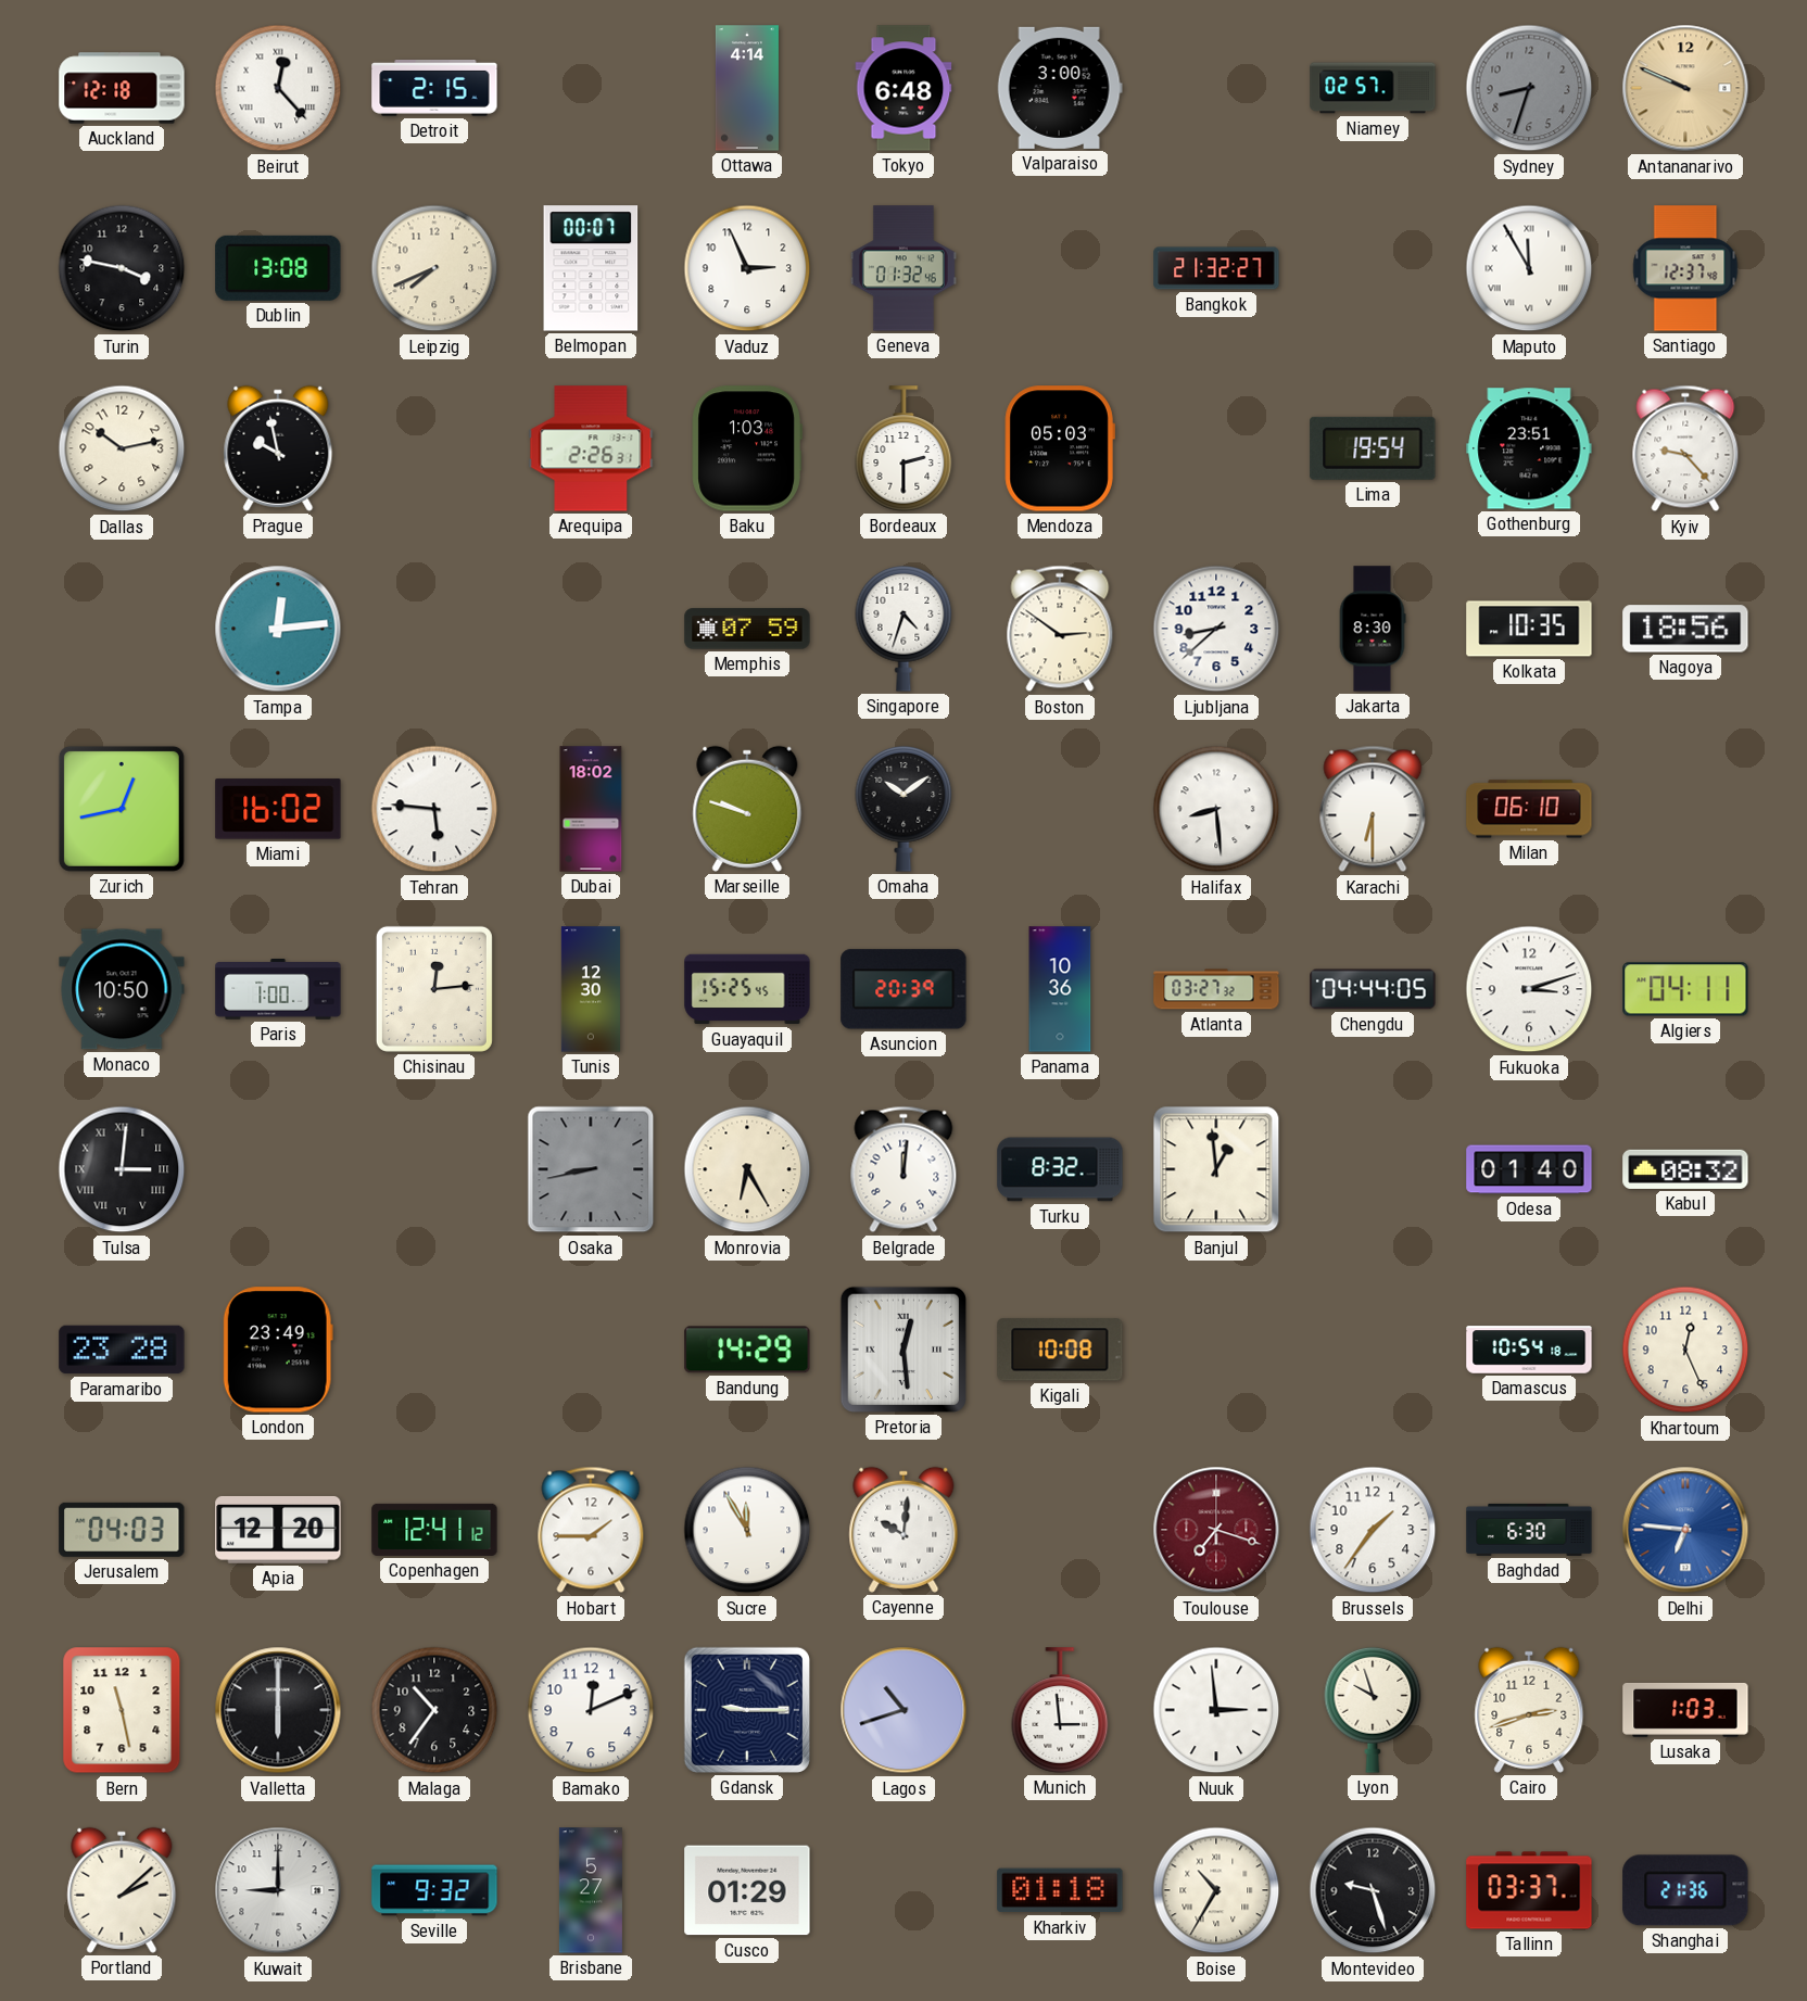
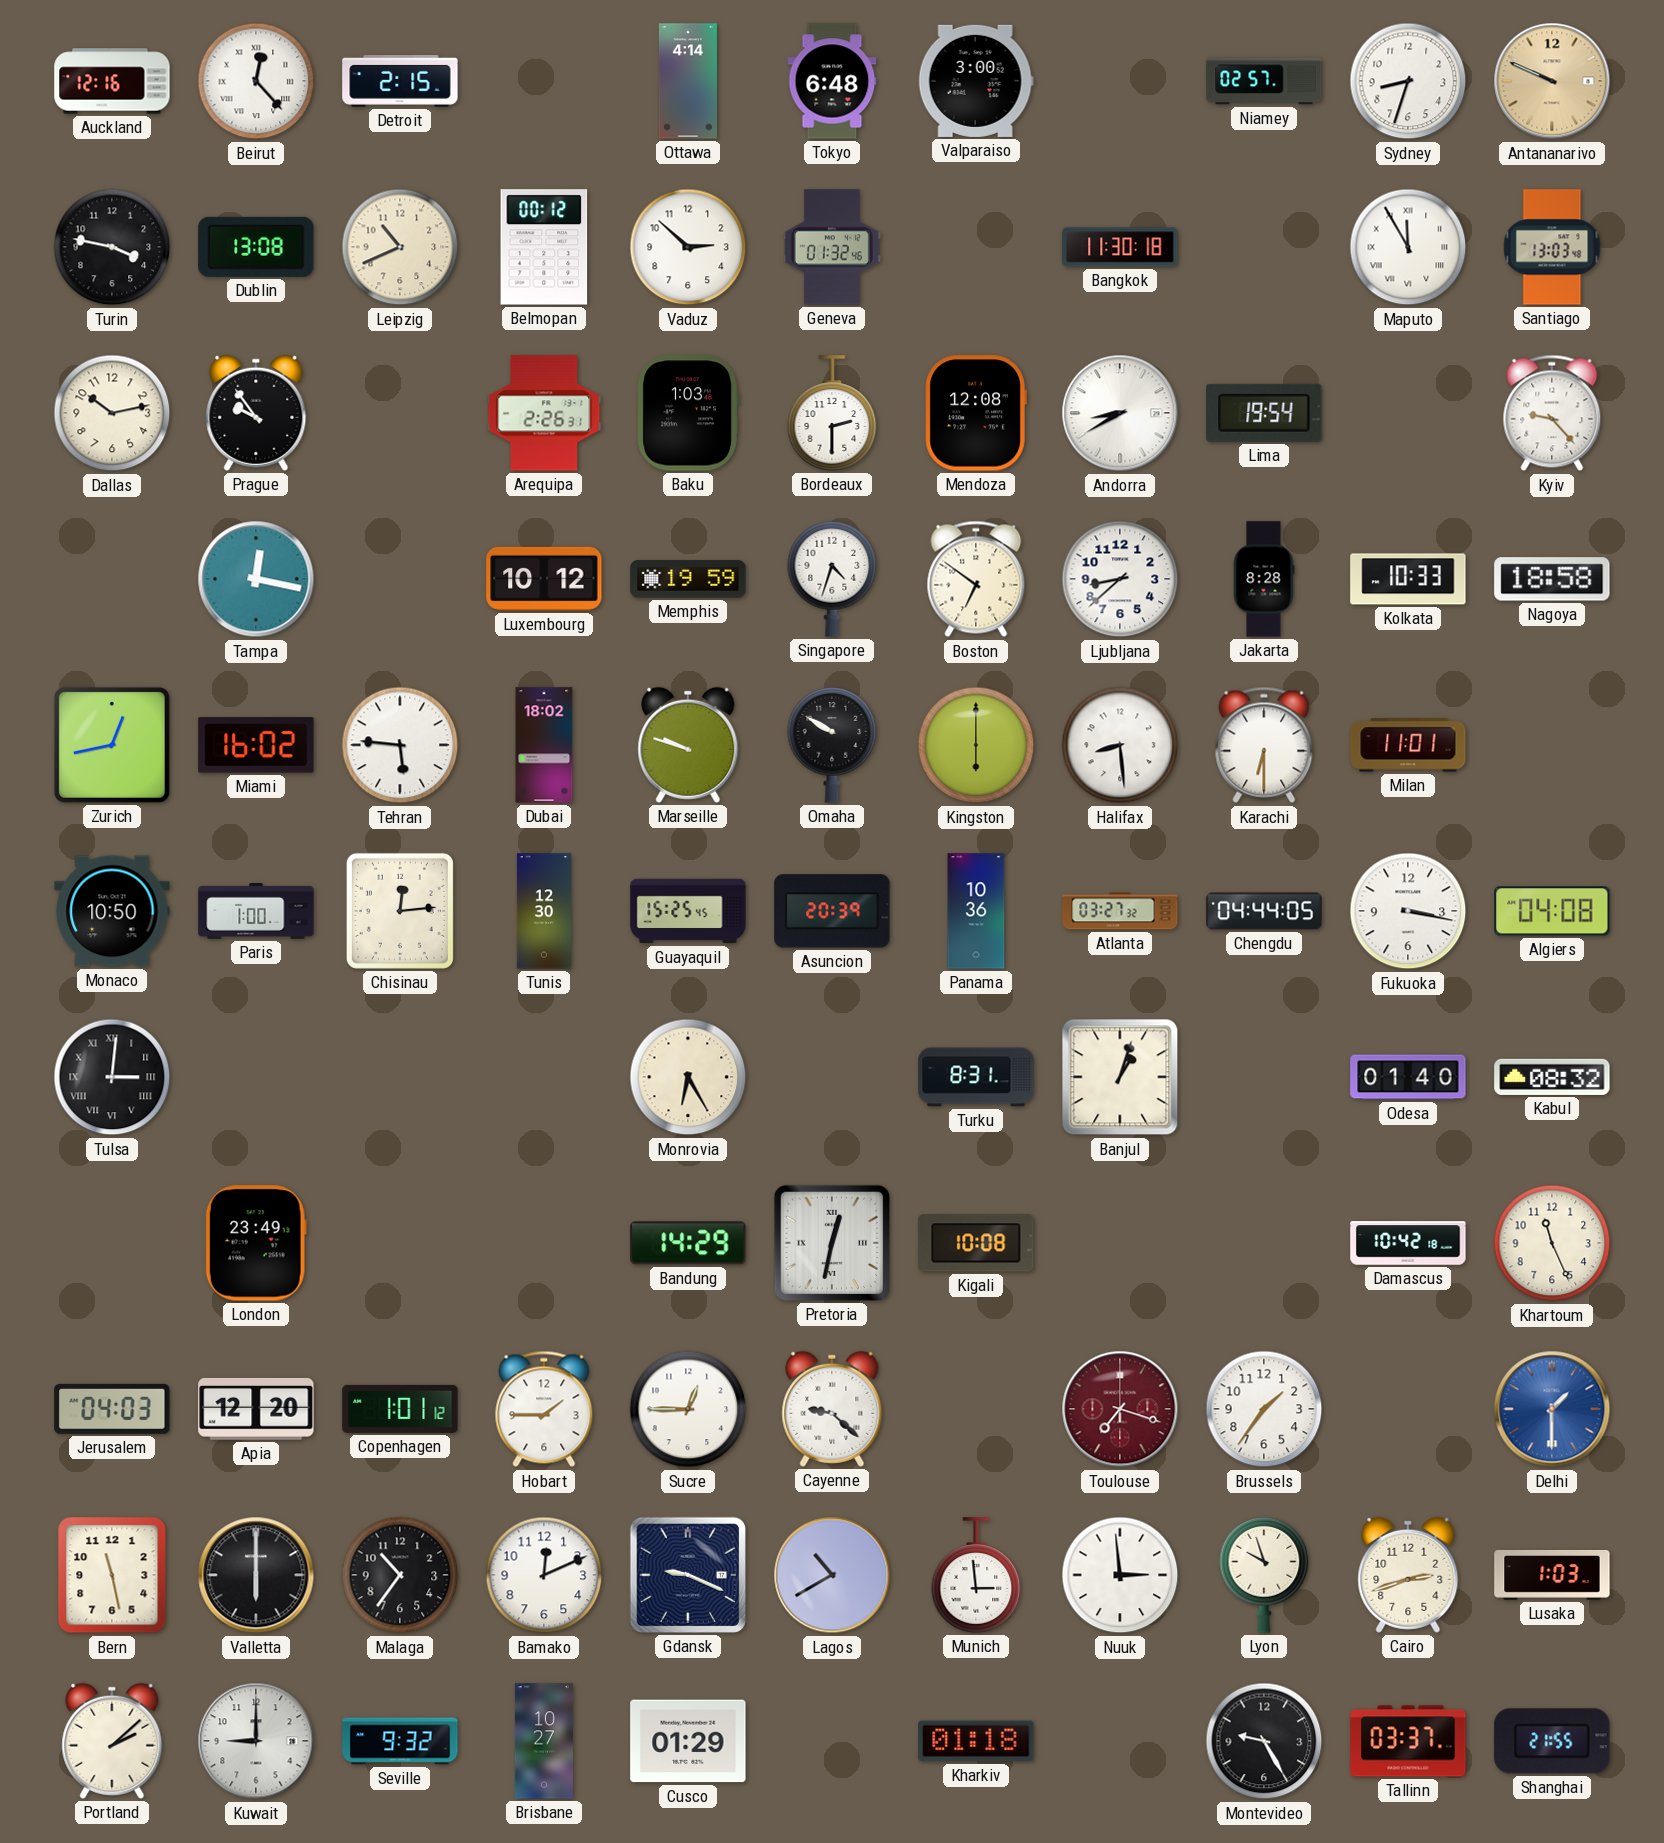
Auckland: 12:18 -> 12:16
Sydney dial: grey -> white
Leipzig: 7:41 -> 10:41
Belmopan: 00:07 -> 00:12
Vaduz: 2:56 -> 2:52
Bangkok: 21:32 -> 11:30
Santiago: 12:37 -> 13:03
Prague: 9:58 -> 9:54
Mendoza: 05:03 -> 12:08
Andorra: none -> 8:40
Gothenburg: 23:51 -> none
Tampa: 12:14 -> 12:17
Luxembourg: none -> 10:12
Memphis: 07:59 -> 19:59
Boston: 2:51 -> 6:51
Jakarta: 8:30 -> 8:28
Kolkata: 10:35 -> 10:33
Nagoya: 18:56 -> 18:58
Omaha: 10:09 -> 9:50
Kingston: none -> 6:00
Milan: 06:10 -> 11:01
Fukuoka: 3:12 -> 3:17
Algiers: 04:11 -> 04:08
Osaka: 8:43 -> none
Belgrade: 12:01 -> none
Turku: 8:32 -> 8:31
Banjul: 12:59 -> 1:03
Paramaribo: 23:28 -> none
Pretoria: 12:29 -> 12:32
Damascus: 10:54 -> 10:42
Khartoum: 12:26 -> 11:26
Copenhagen: 12:41 -> 1:01
Sucre: 11:55 -> 12:45
Cayenne: 10:01 -> 9:22
Baghdad: 6:30 -> none
Delhi: 6:46 -> 1:30
Gdansk: 9:15 -> 9:19
Lagos: 10:42 -> 10:40
Brisbane: 5:27 -> 10:27
Boise: 10:35 -> none
Montevideo: 9:27 -> 9:25
Shanghai: 21:36 -> 21:55
